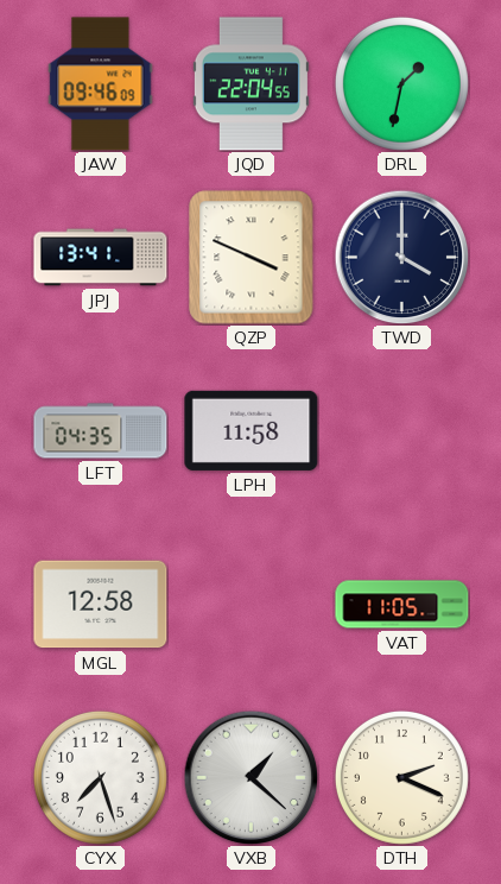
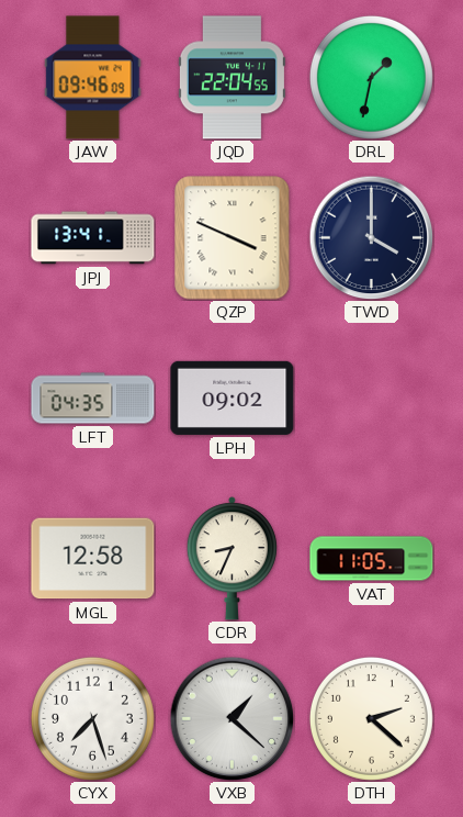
LPH: 11:58 -> 09:02
CDR: none -> 8:34
DTH: 2:19 -> 2:22
